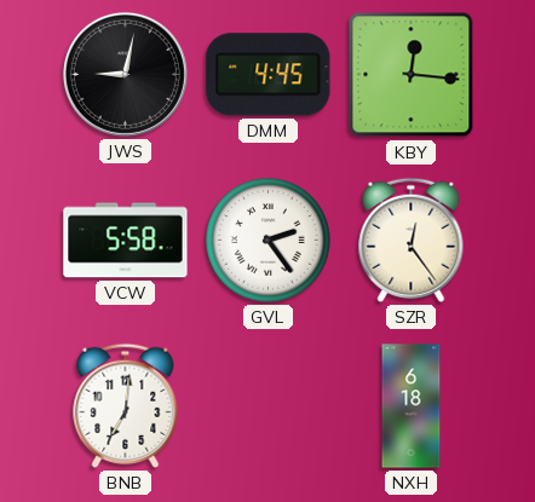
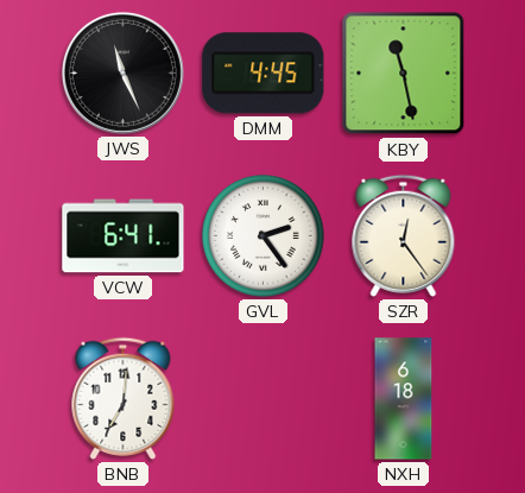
JWS: 9:02 -> 11:26
KBY: 12:16 -> 11:28
VCW: 5:58 -> 6:41
